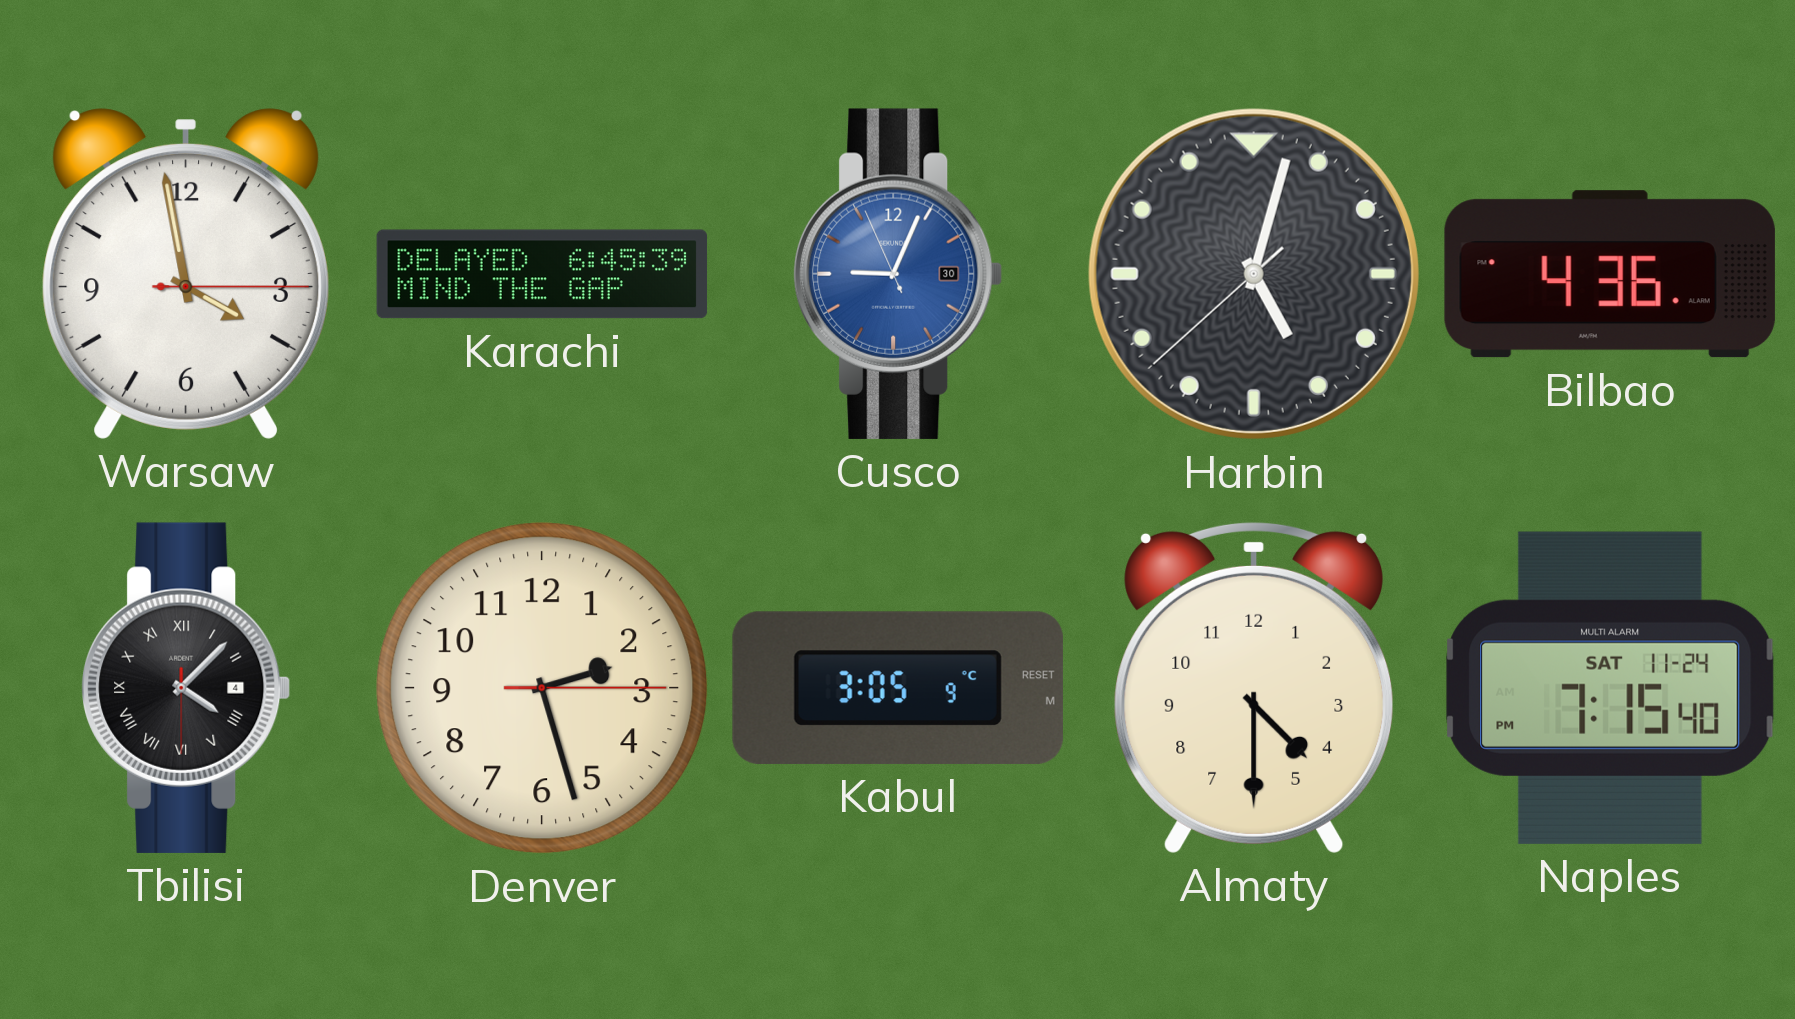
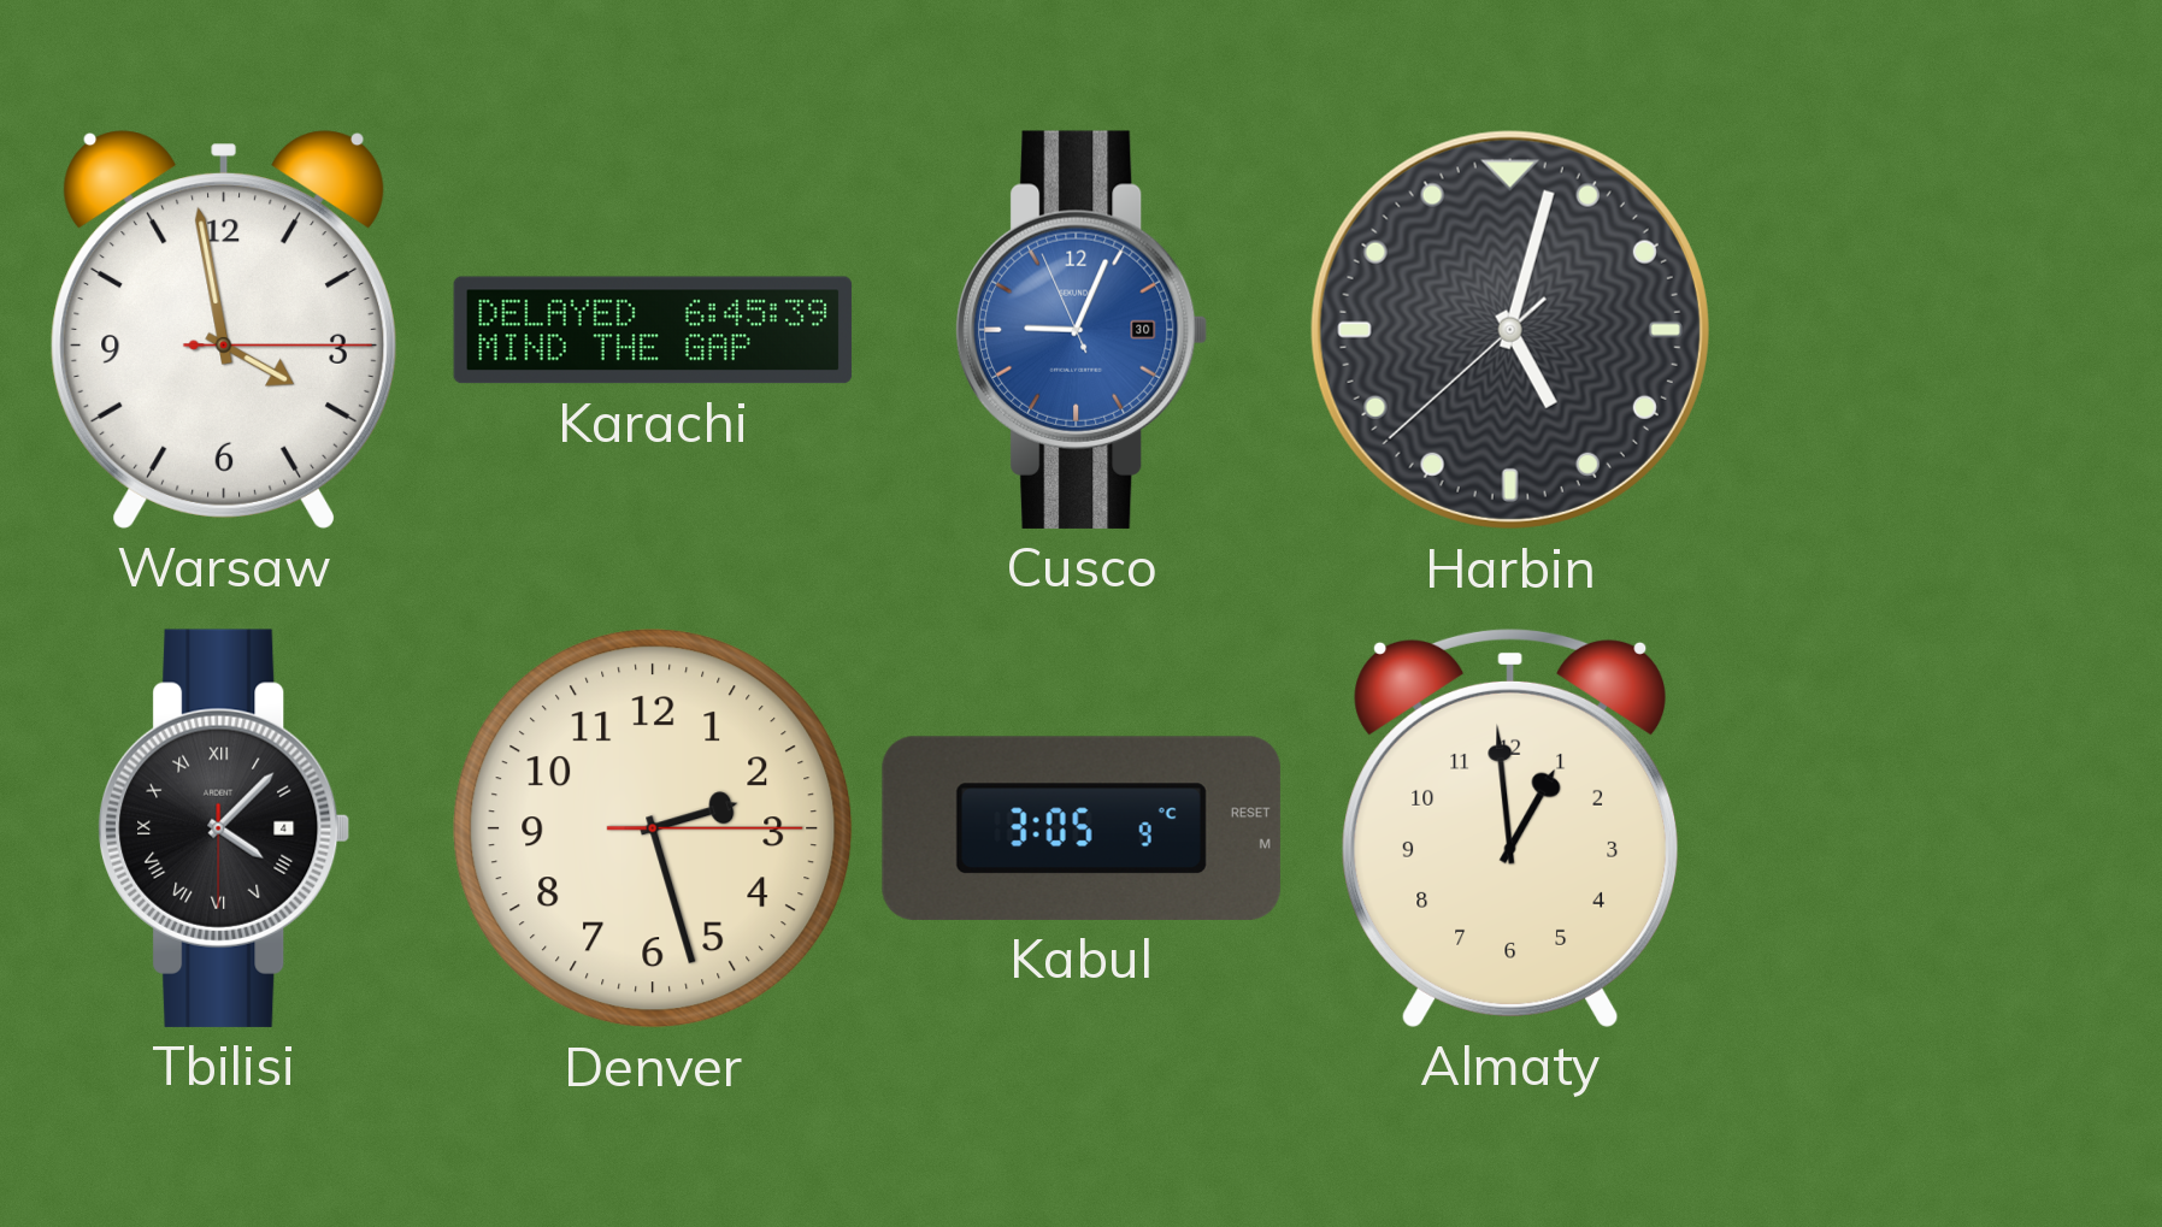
Bilbao: 4:36 -> none
Almaty: 4:30 -> 12:59
Naples: 7:15 -> none
